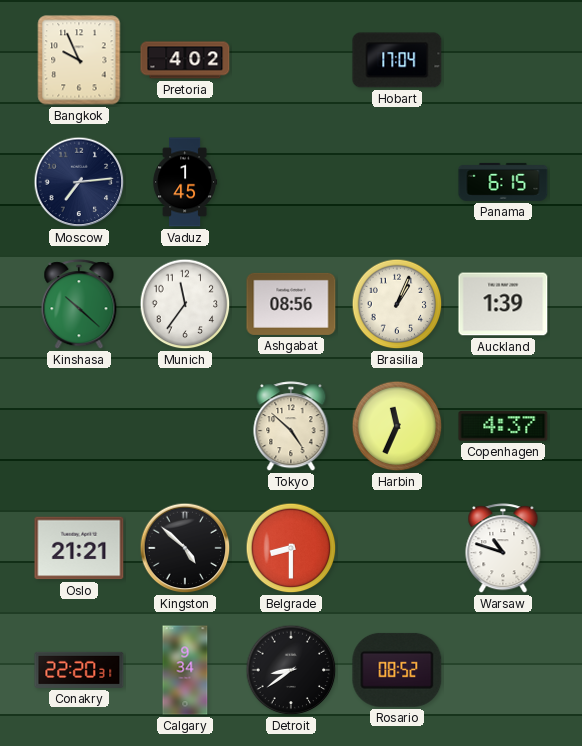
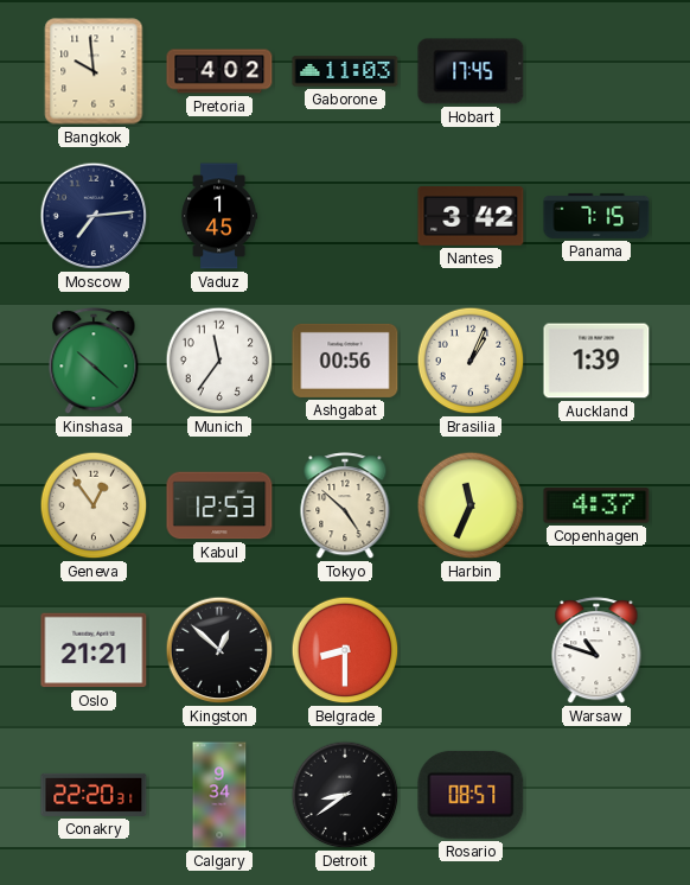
Bangkok: 9:56 -> 9:59
Gaborone: none -> 11:03
Hobart: 17:04 -> 17:45
Nantes: none -> 3:42
Panama: 6:15 -> 7:15
Ashgabat: 08:56 -> 00:56
Geneva: none -> 12:54
Kabul: none -> 12:53
Kingston: 4:52 -> 12:52
Rosario: 08:52 -> 08:57
